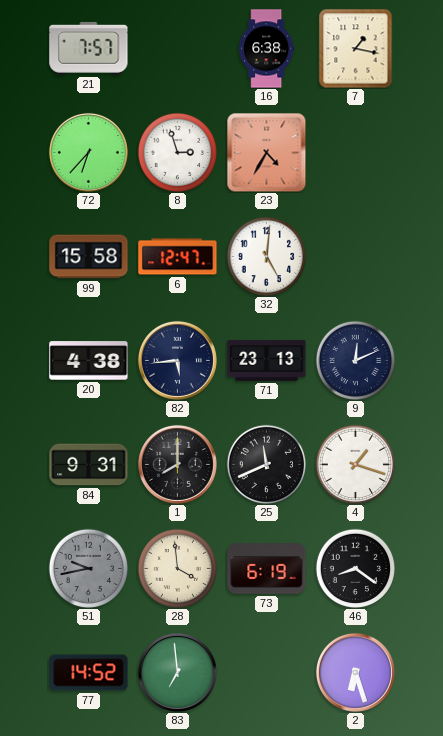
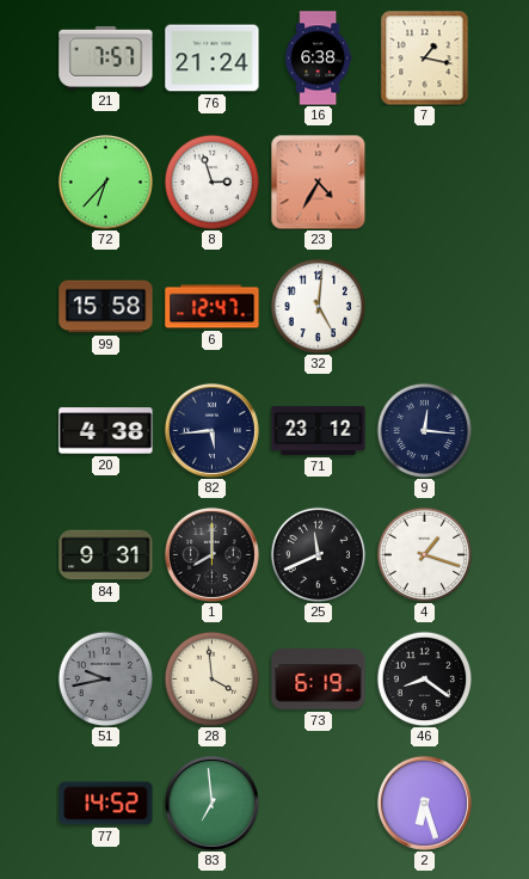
76: none -> 21:24
71: 23:13 -> 23:12
9: 12:11 -> 12:16
